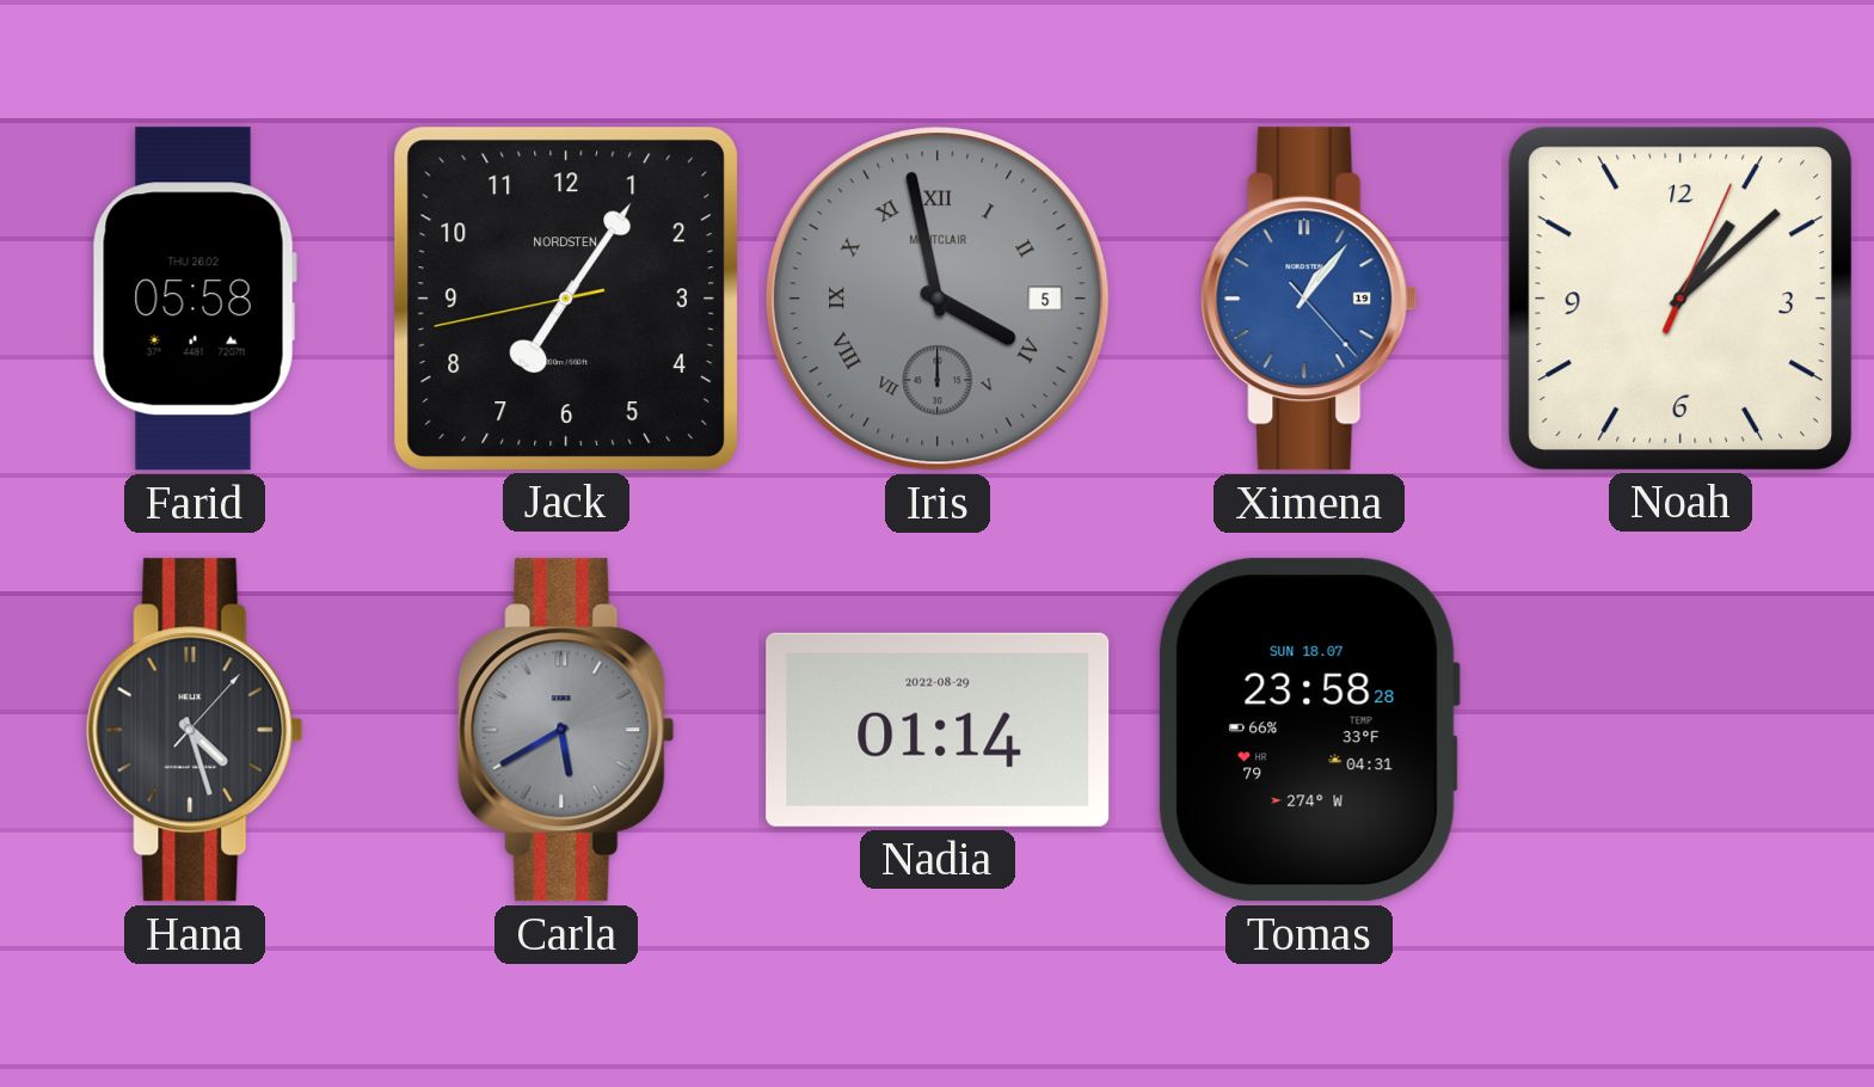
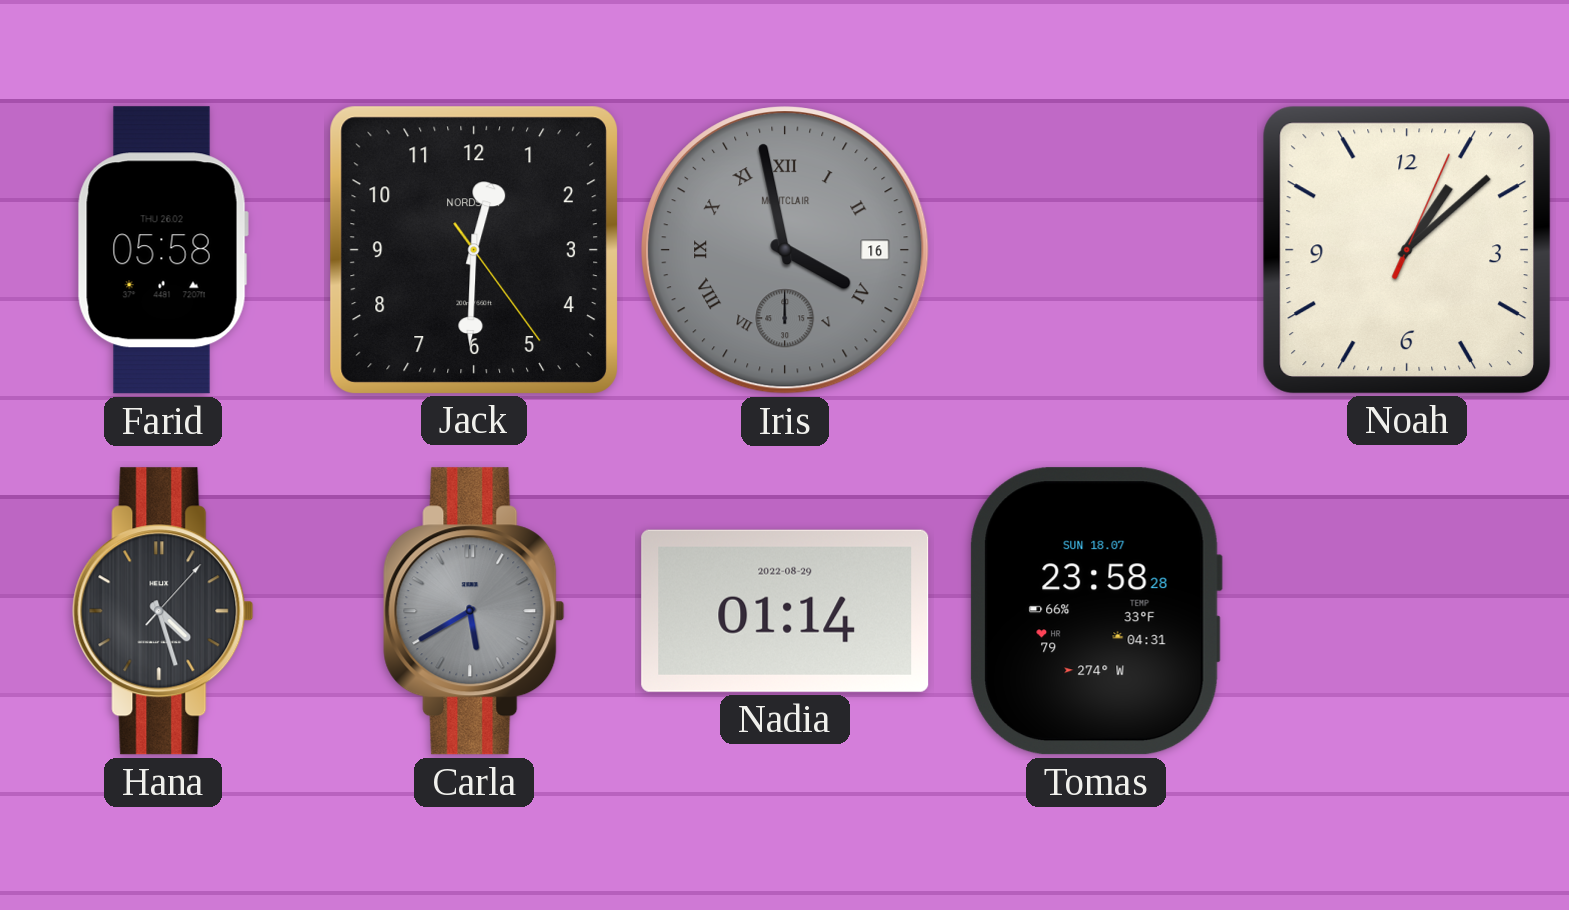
Jack: 7:05 -> 12:30
Iris date: 5 -> 16
Ximena: 1:06 -> none
